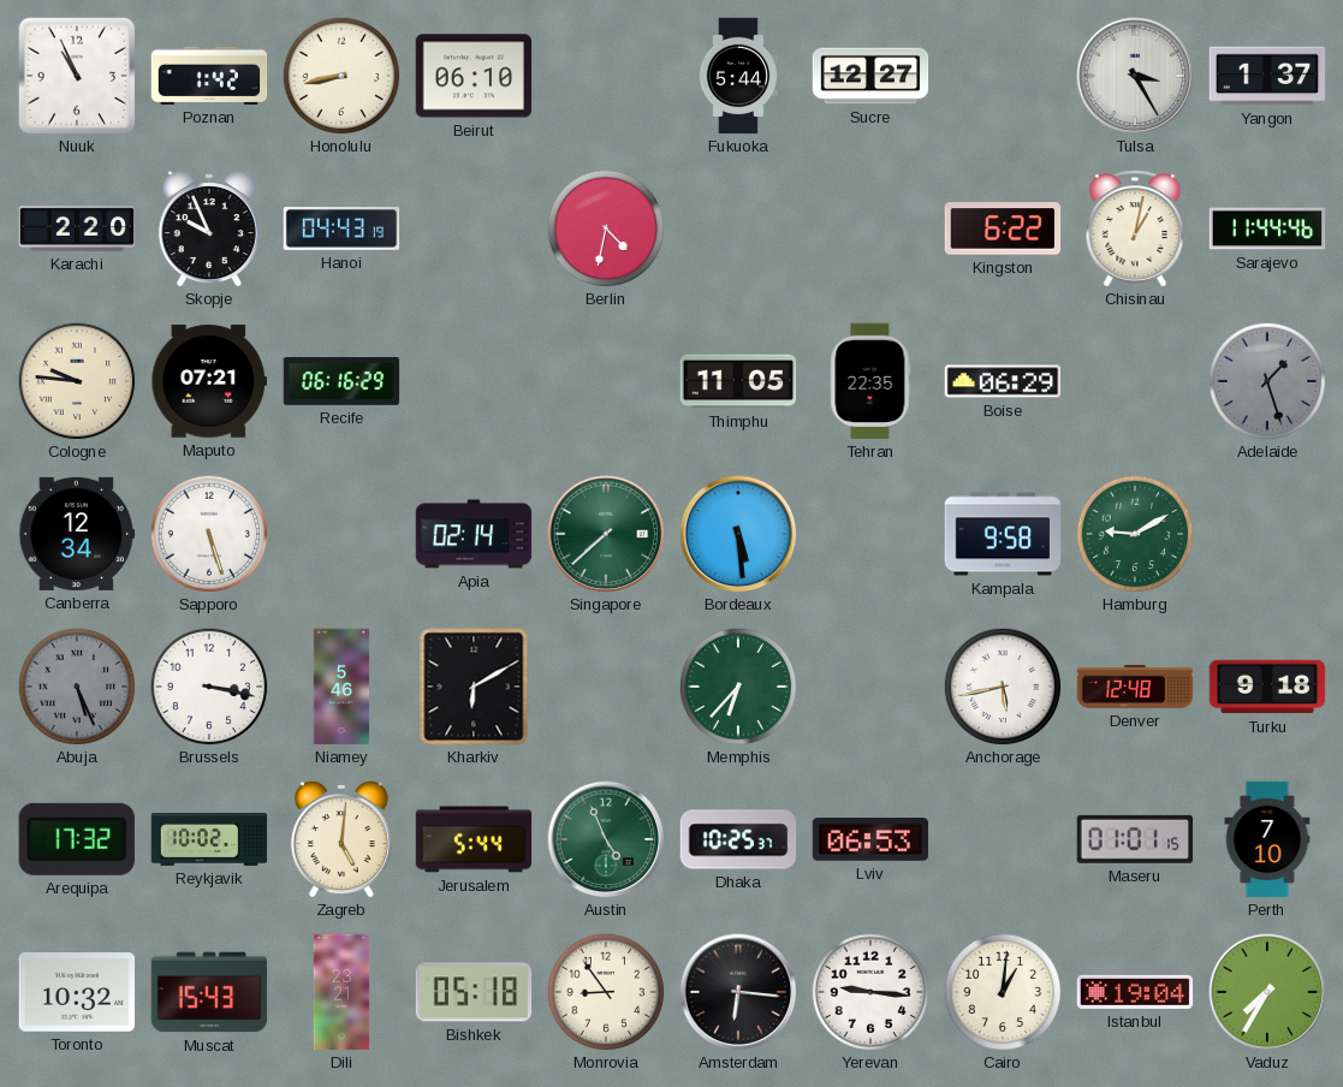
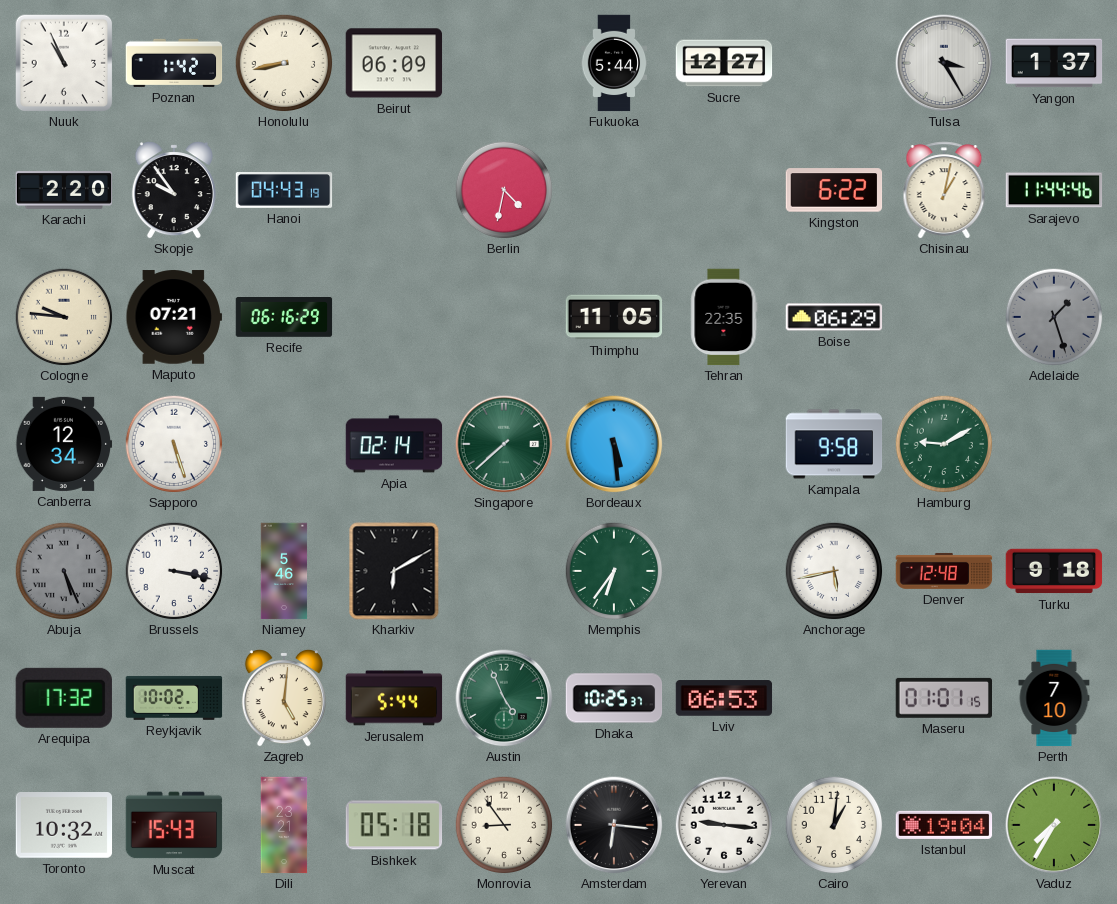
Beirut: 06:10 -> 06:09
Skopje: 9:56 -> 9:54
Memphis: 6:37 -> 6:36
